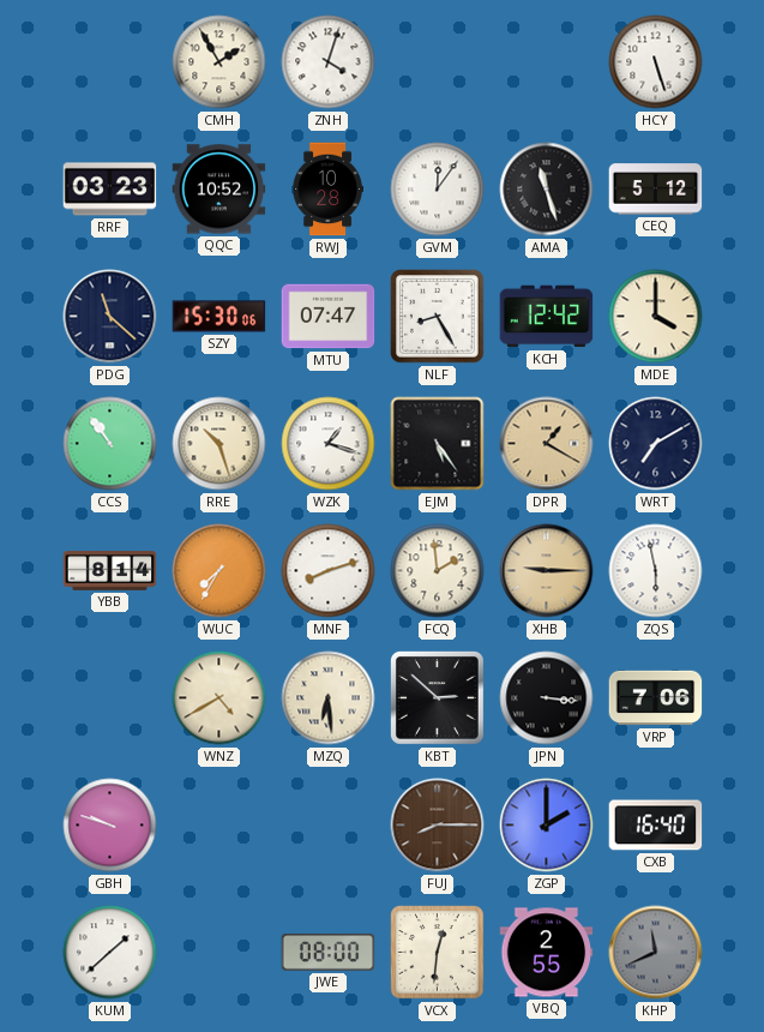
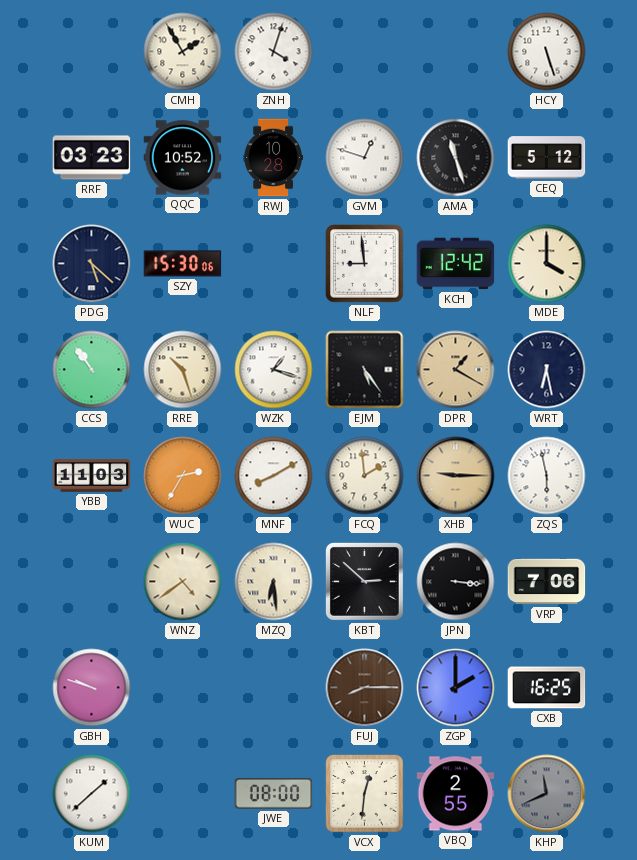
GVM: 12:06 -> 12:48
PDG: 11:22 -> 5:22
MTU: 07:47 -> none
NLF: 8:25 -> 8:59
WRT: 7:10 -> 6:28
YBB: 8:14 -> 11:03
WUC: 7:35 -> 2:35
MNF: 8:12 -> 8:10
WNZ: 4:40 -> 4:39
CXB: 16:40 -> 16:25
